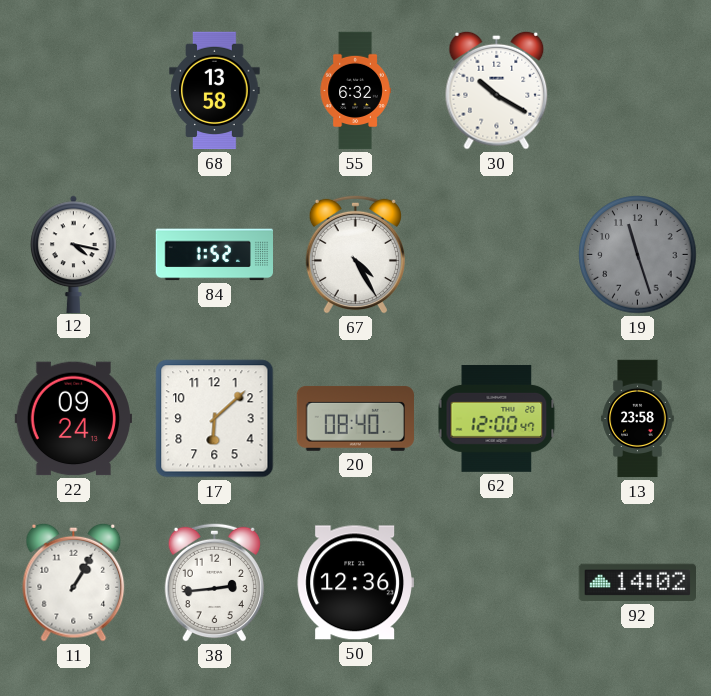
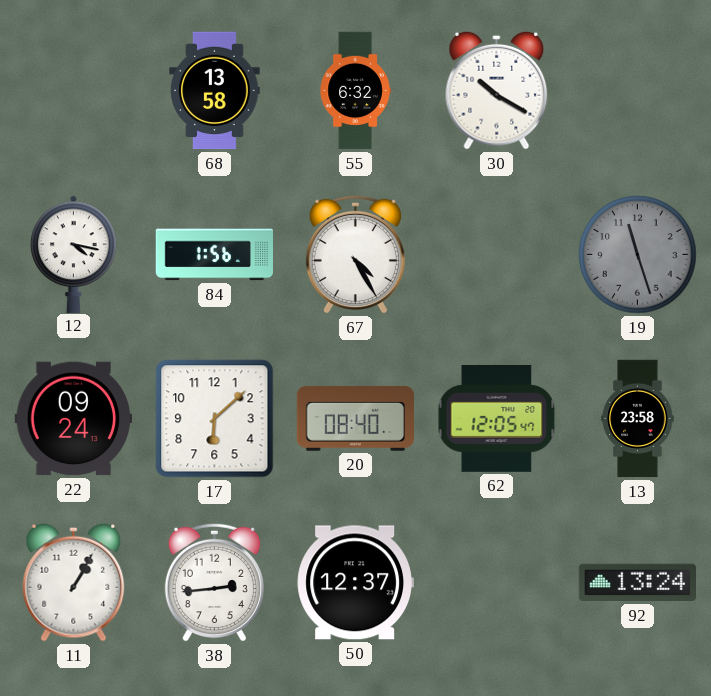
84: 1:52 -> 1:56
62: 12:00 -> 12:05
50: 12:36 -> 12:37
92: 14:02 -> 13:24
